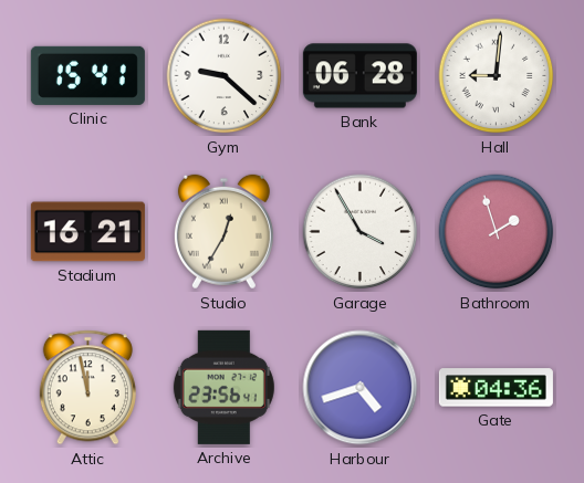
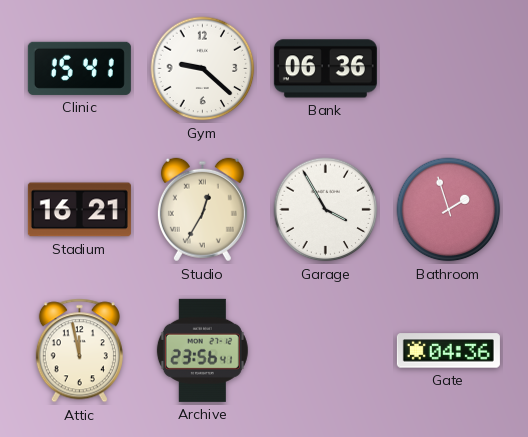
Bank: 06:28 -> 06:36
Hall: 9:01 -> none
Harbour: 4:42 -> none
